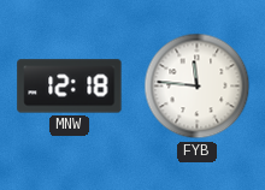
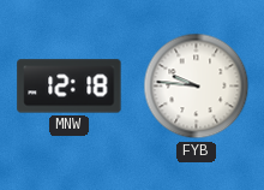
FYB: 11:46 -> 9:46
